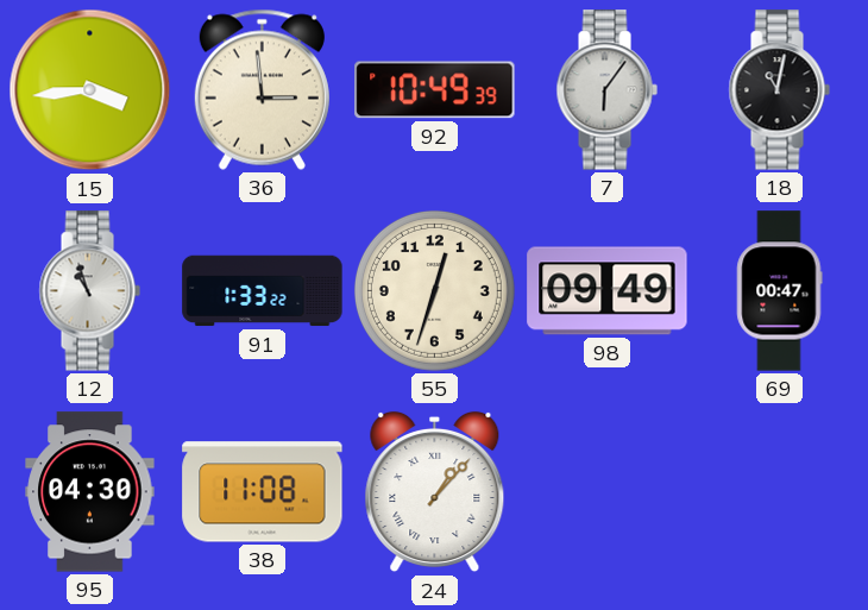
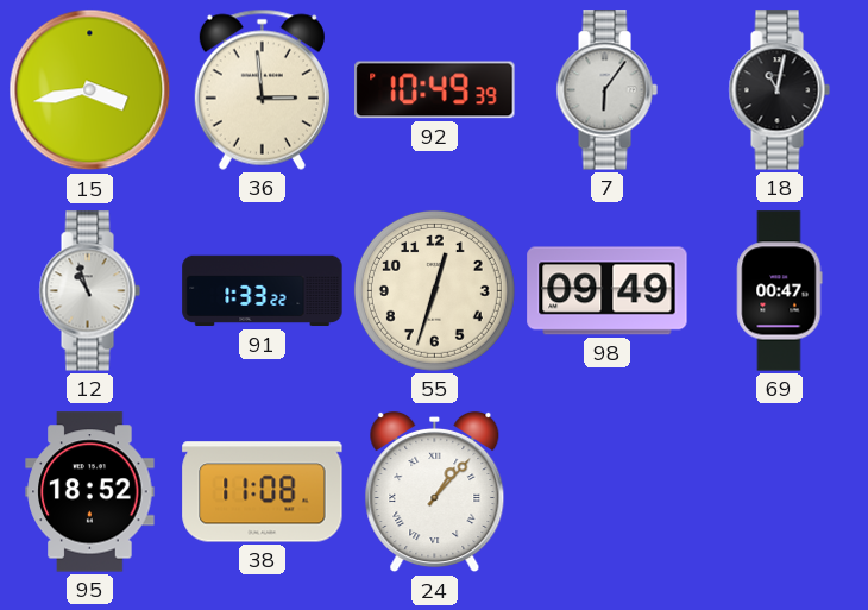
15: 3:44 -> 3:43
95: 04:30 -> 18:52
